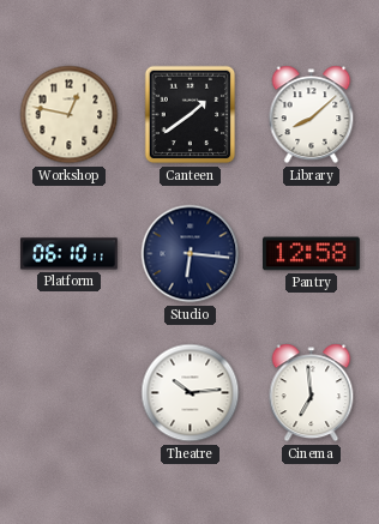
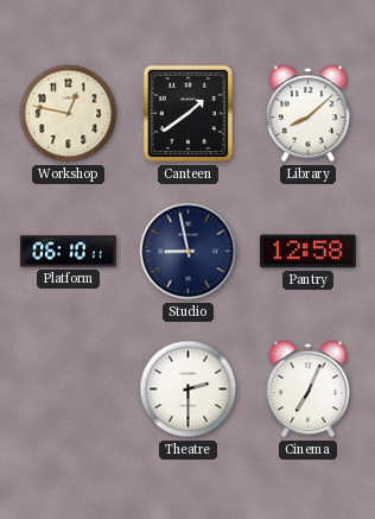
Studio: 6:16 -> 8:58
Theatre: 10:14 -> 2:30
Cinema: 6:59 -> 7:04
